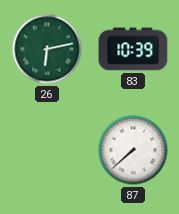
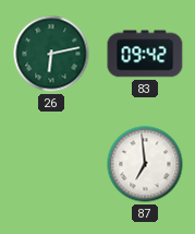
83: 10:39 -> 09:42
87: 7:38 -> 6:59
